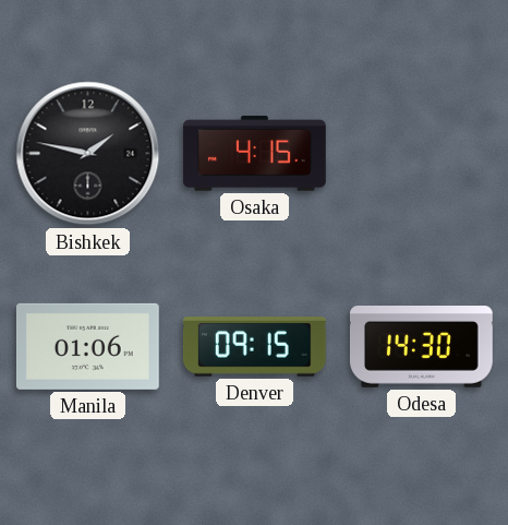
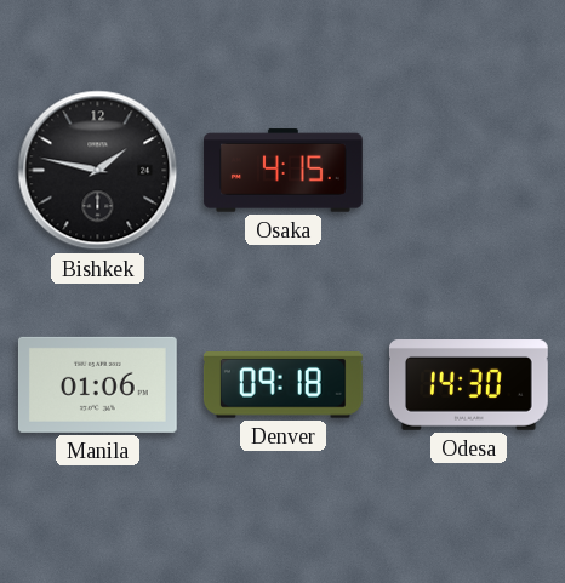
Denver: 09:15 -> 09:18
